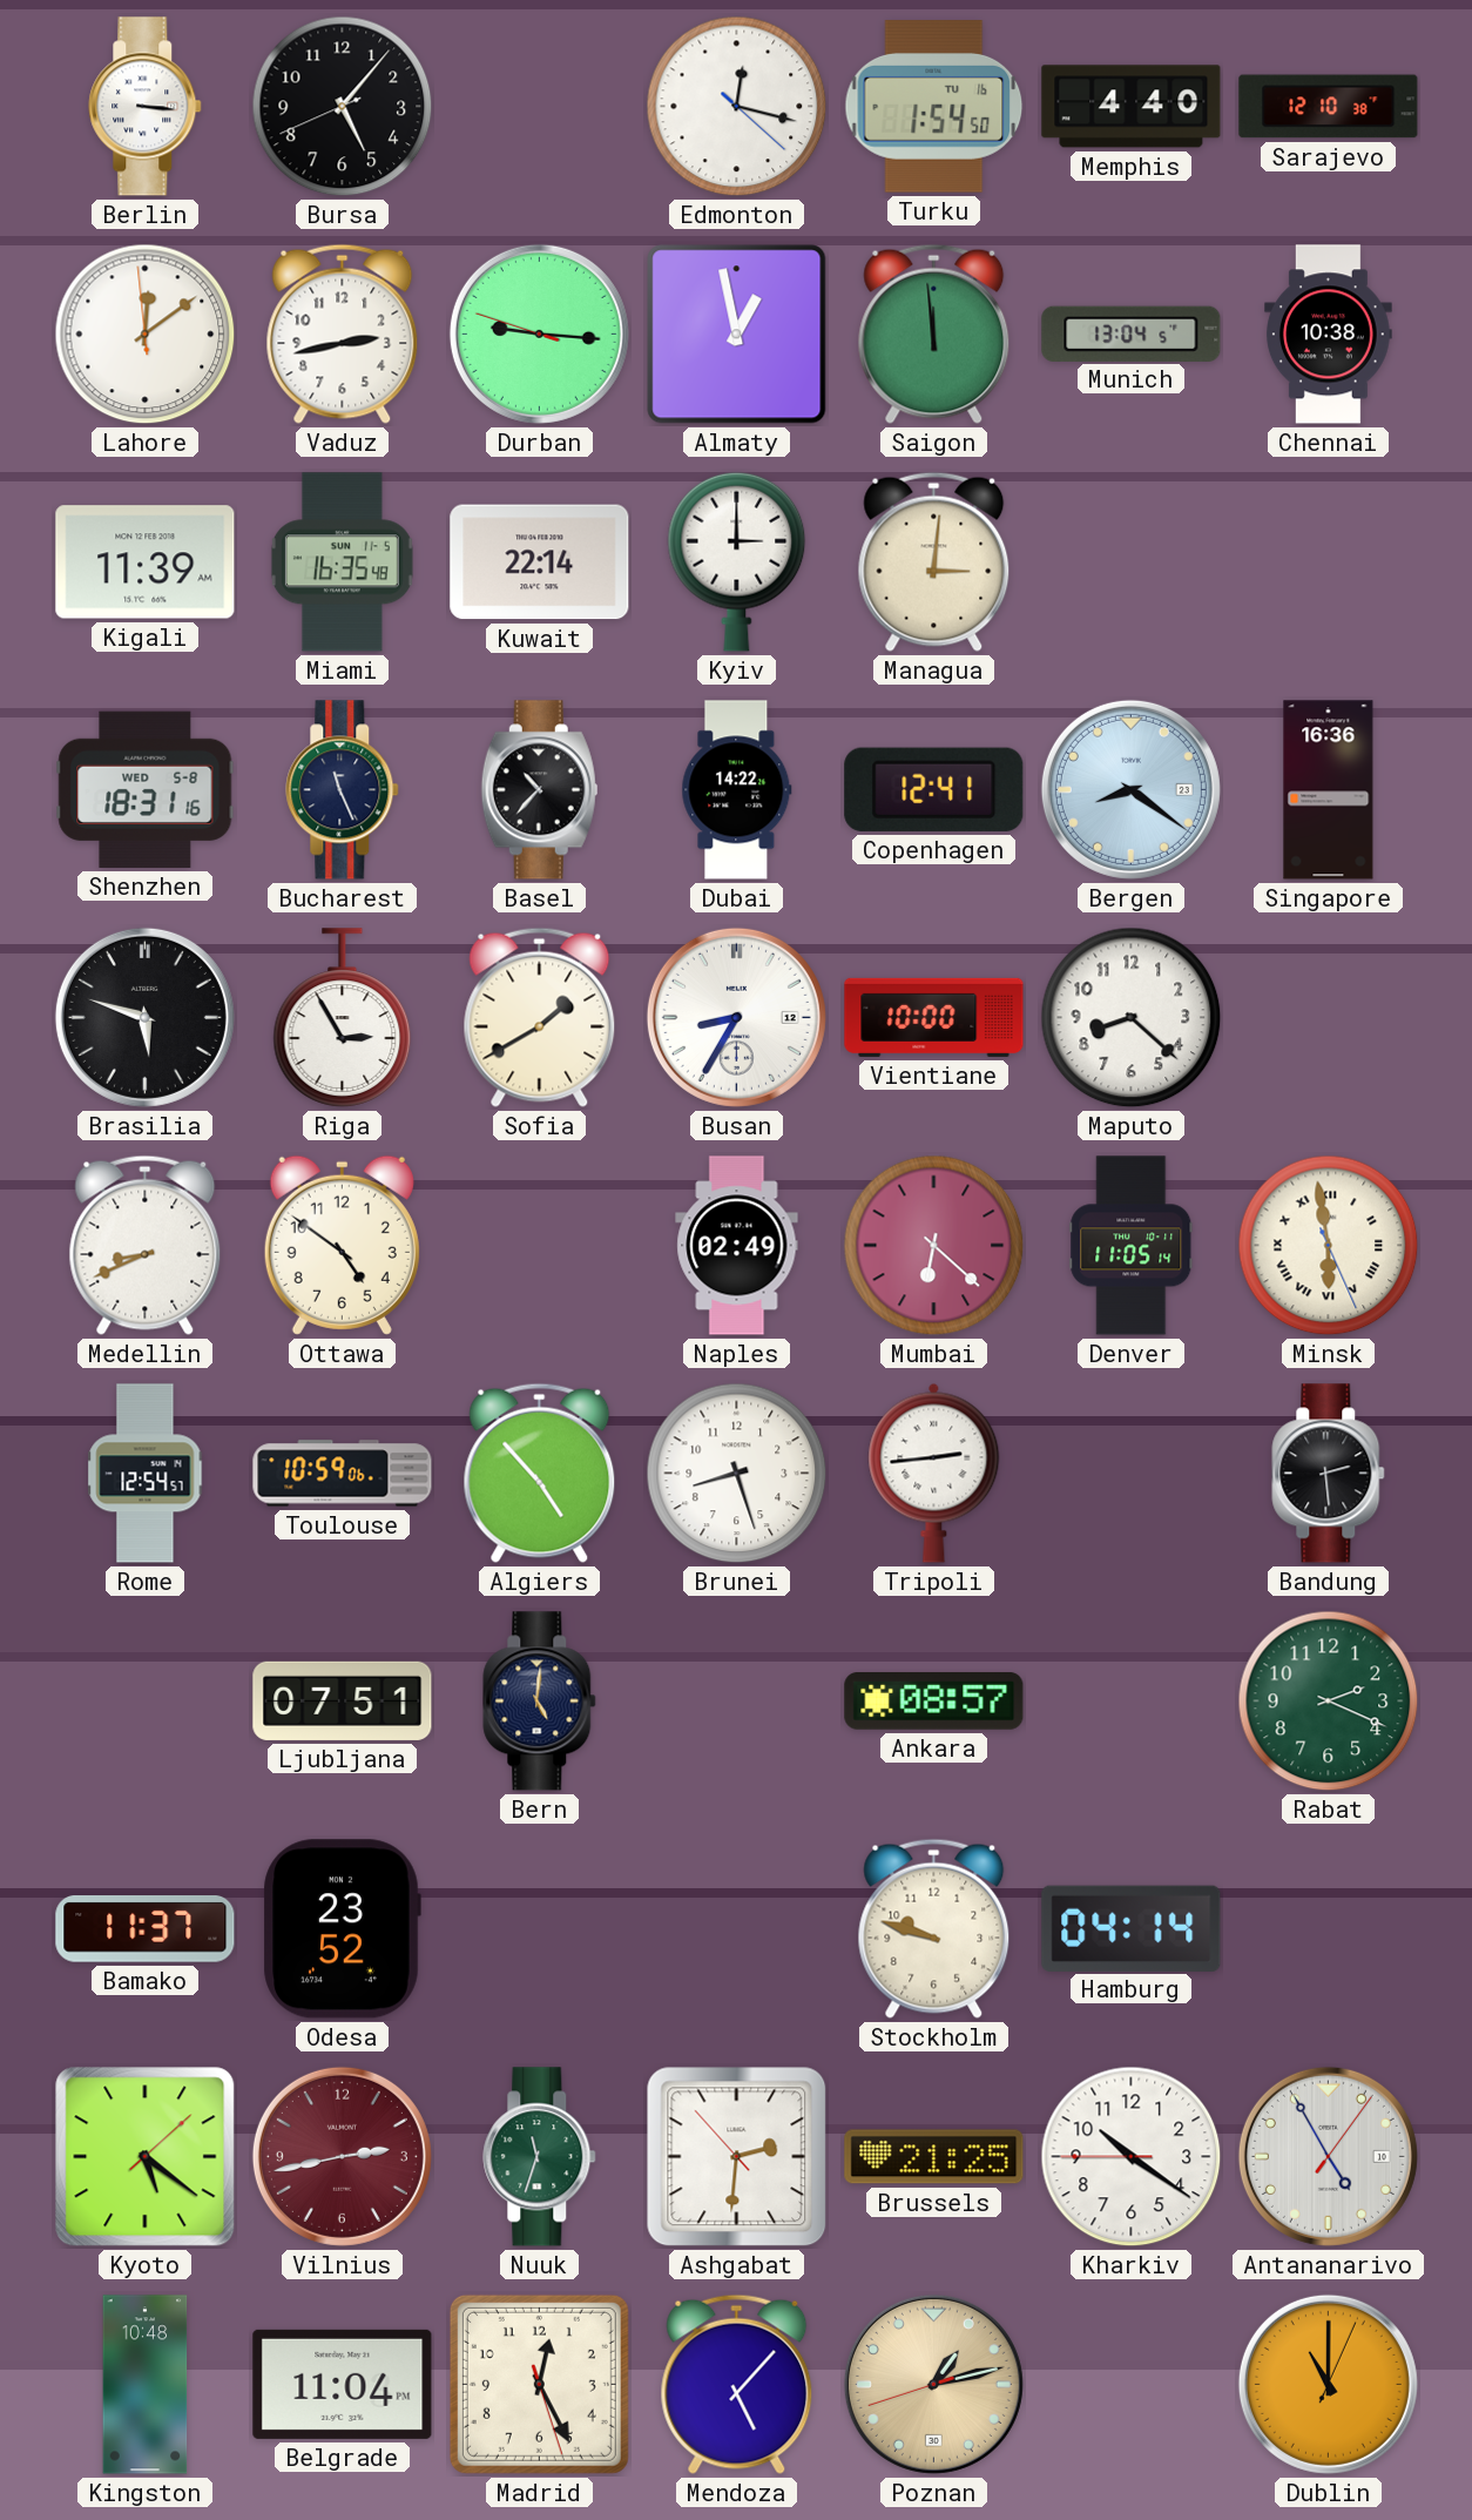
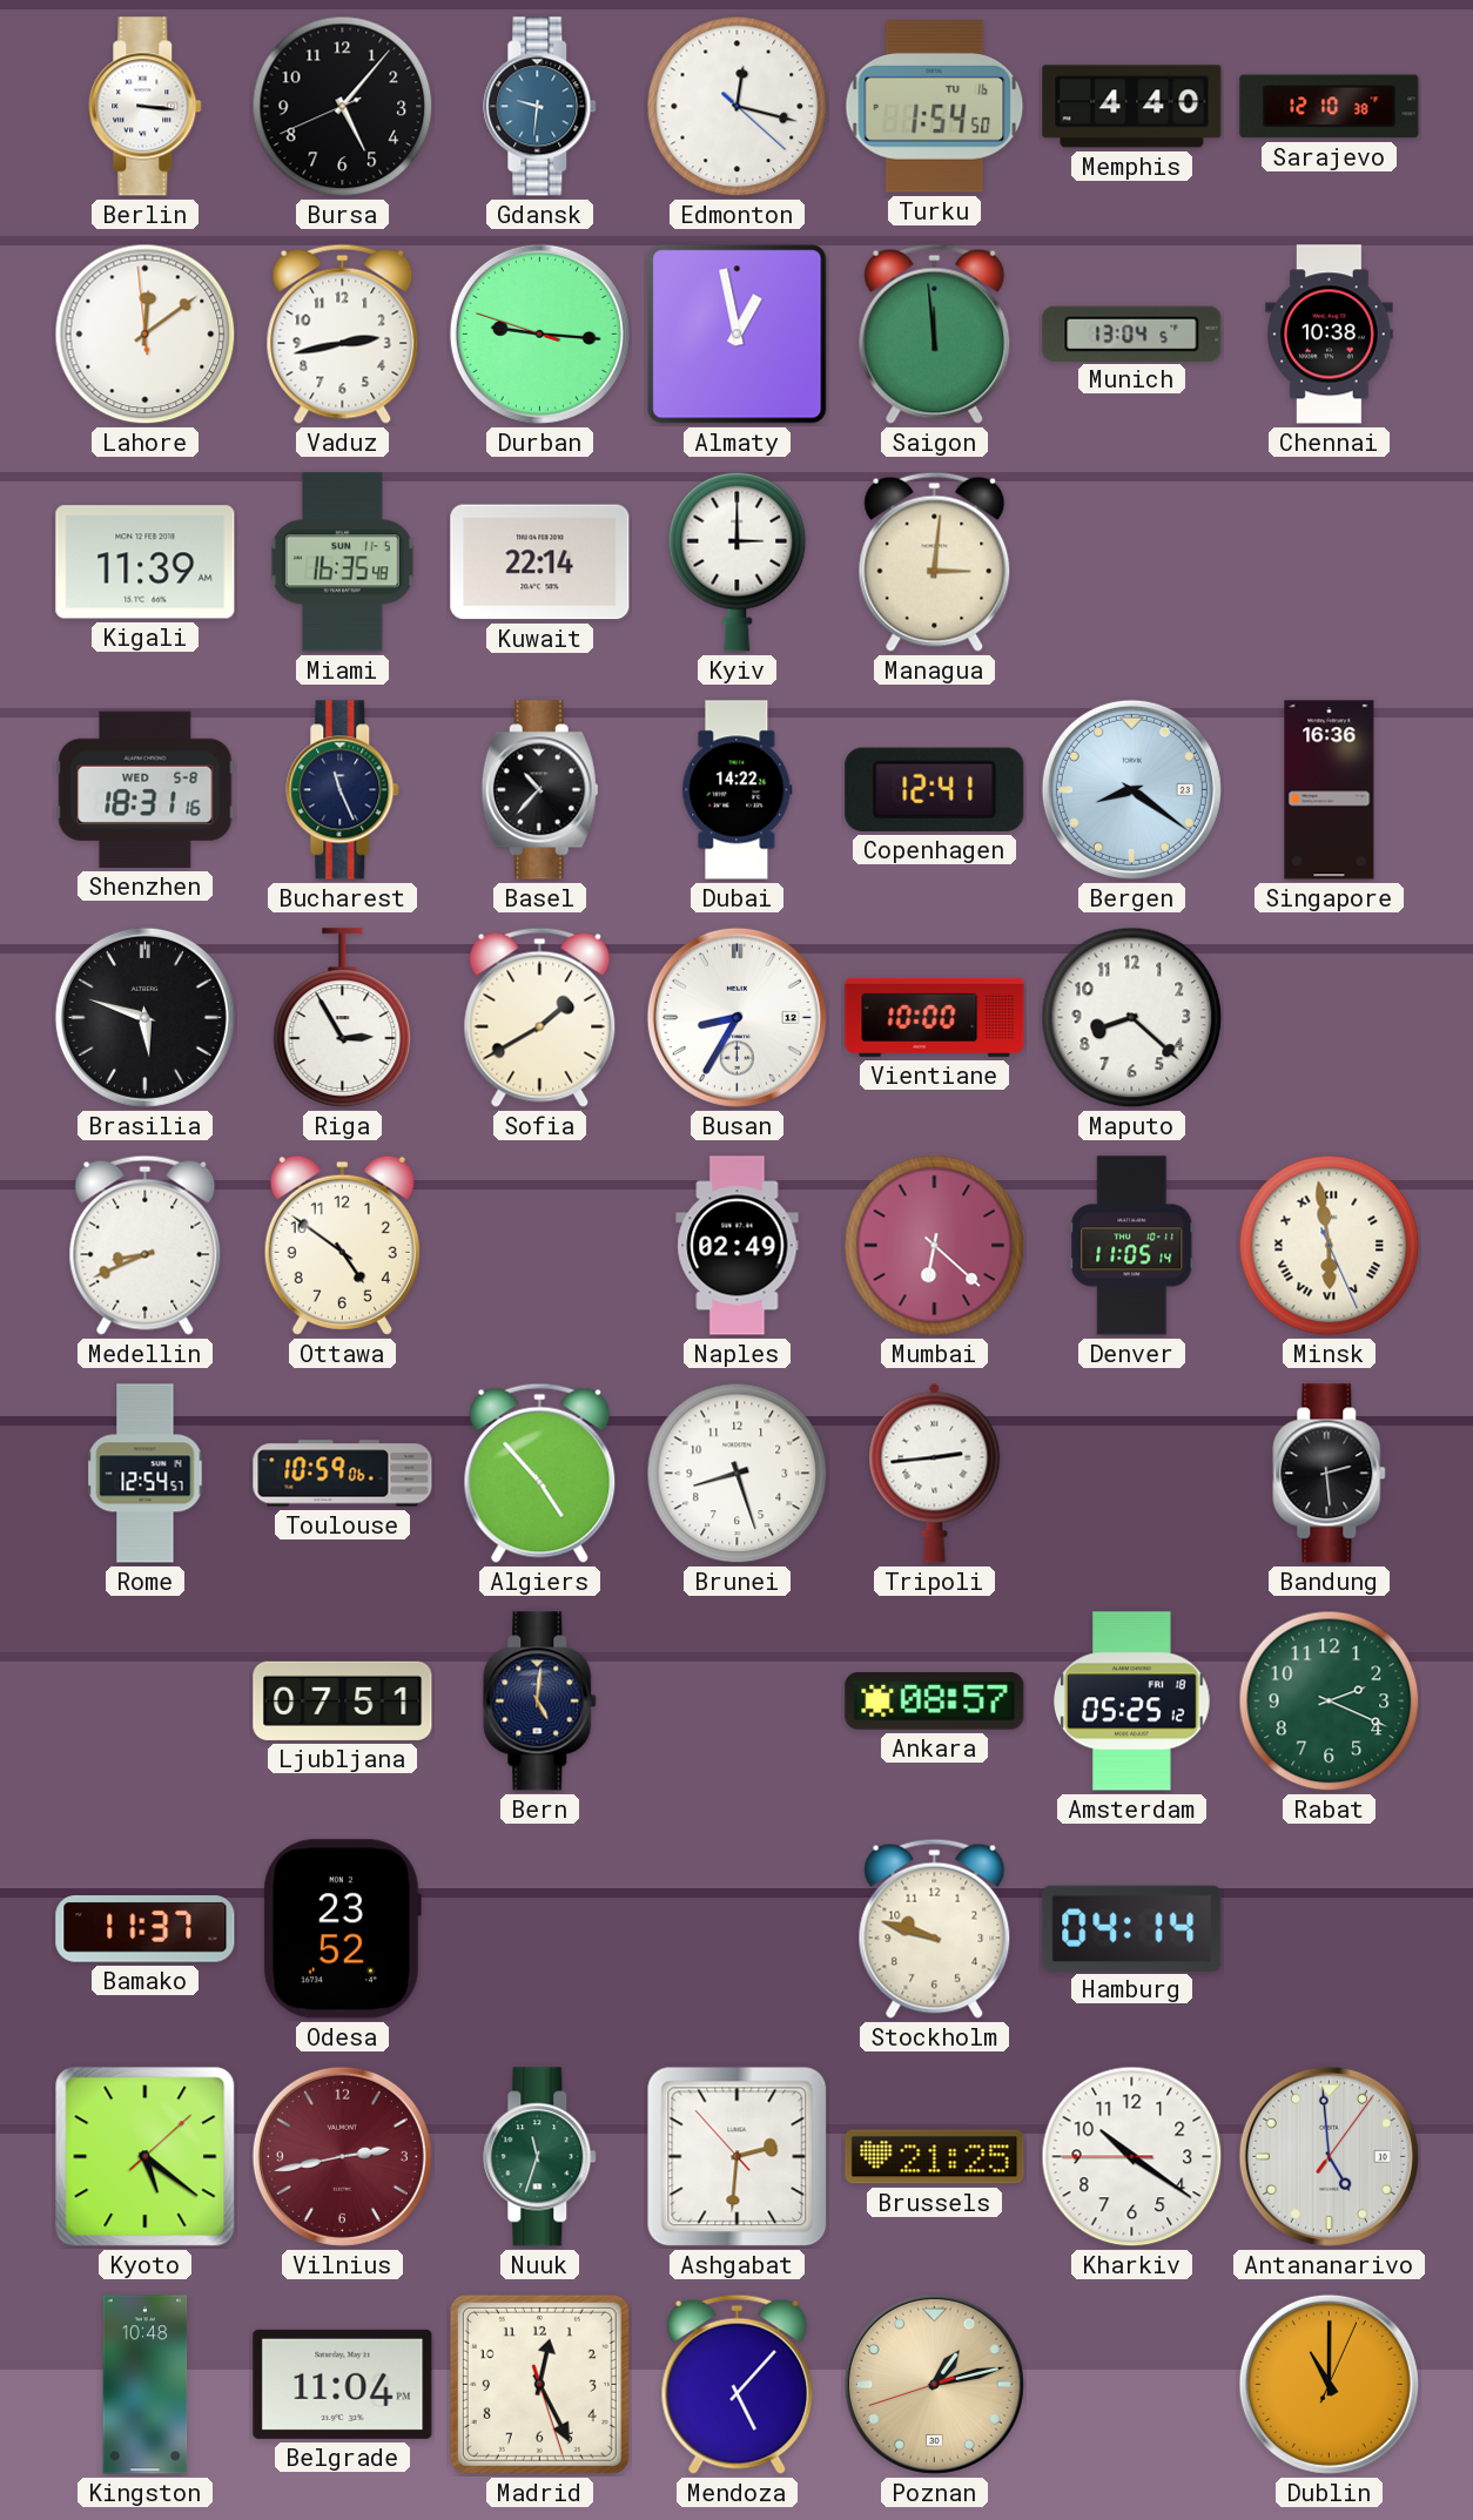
Gdansk: none -> 9:31
Amsterdam: none -> 05:25
Antananarivo: 4:55 -> 4:59
